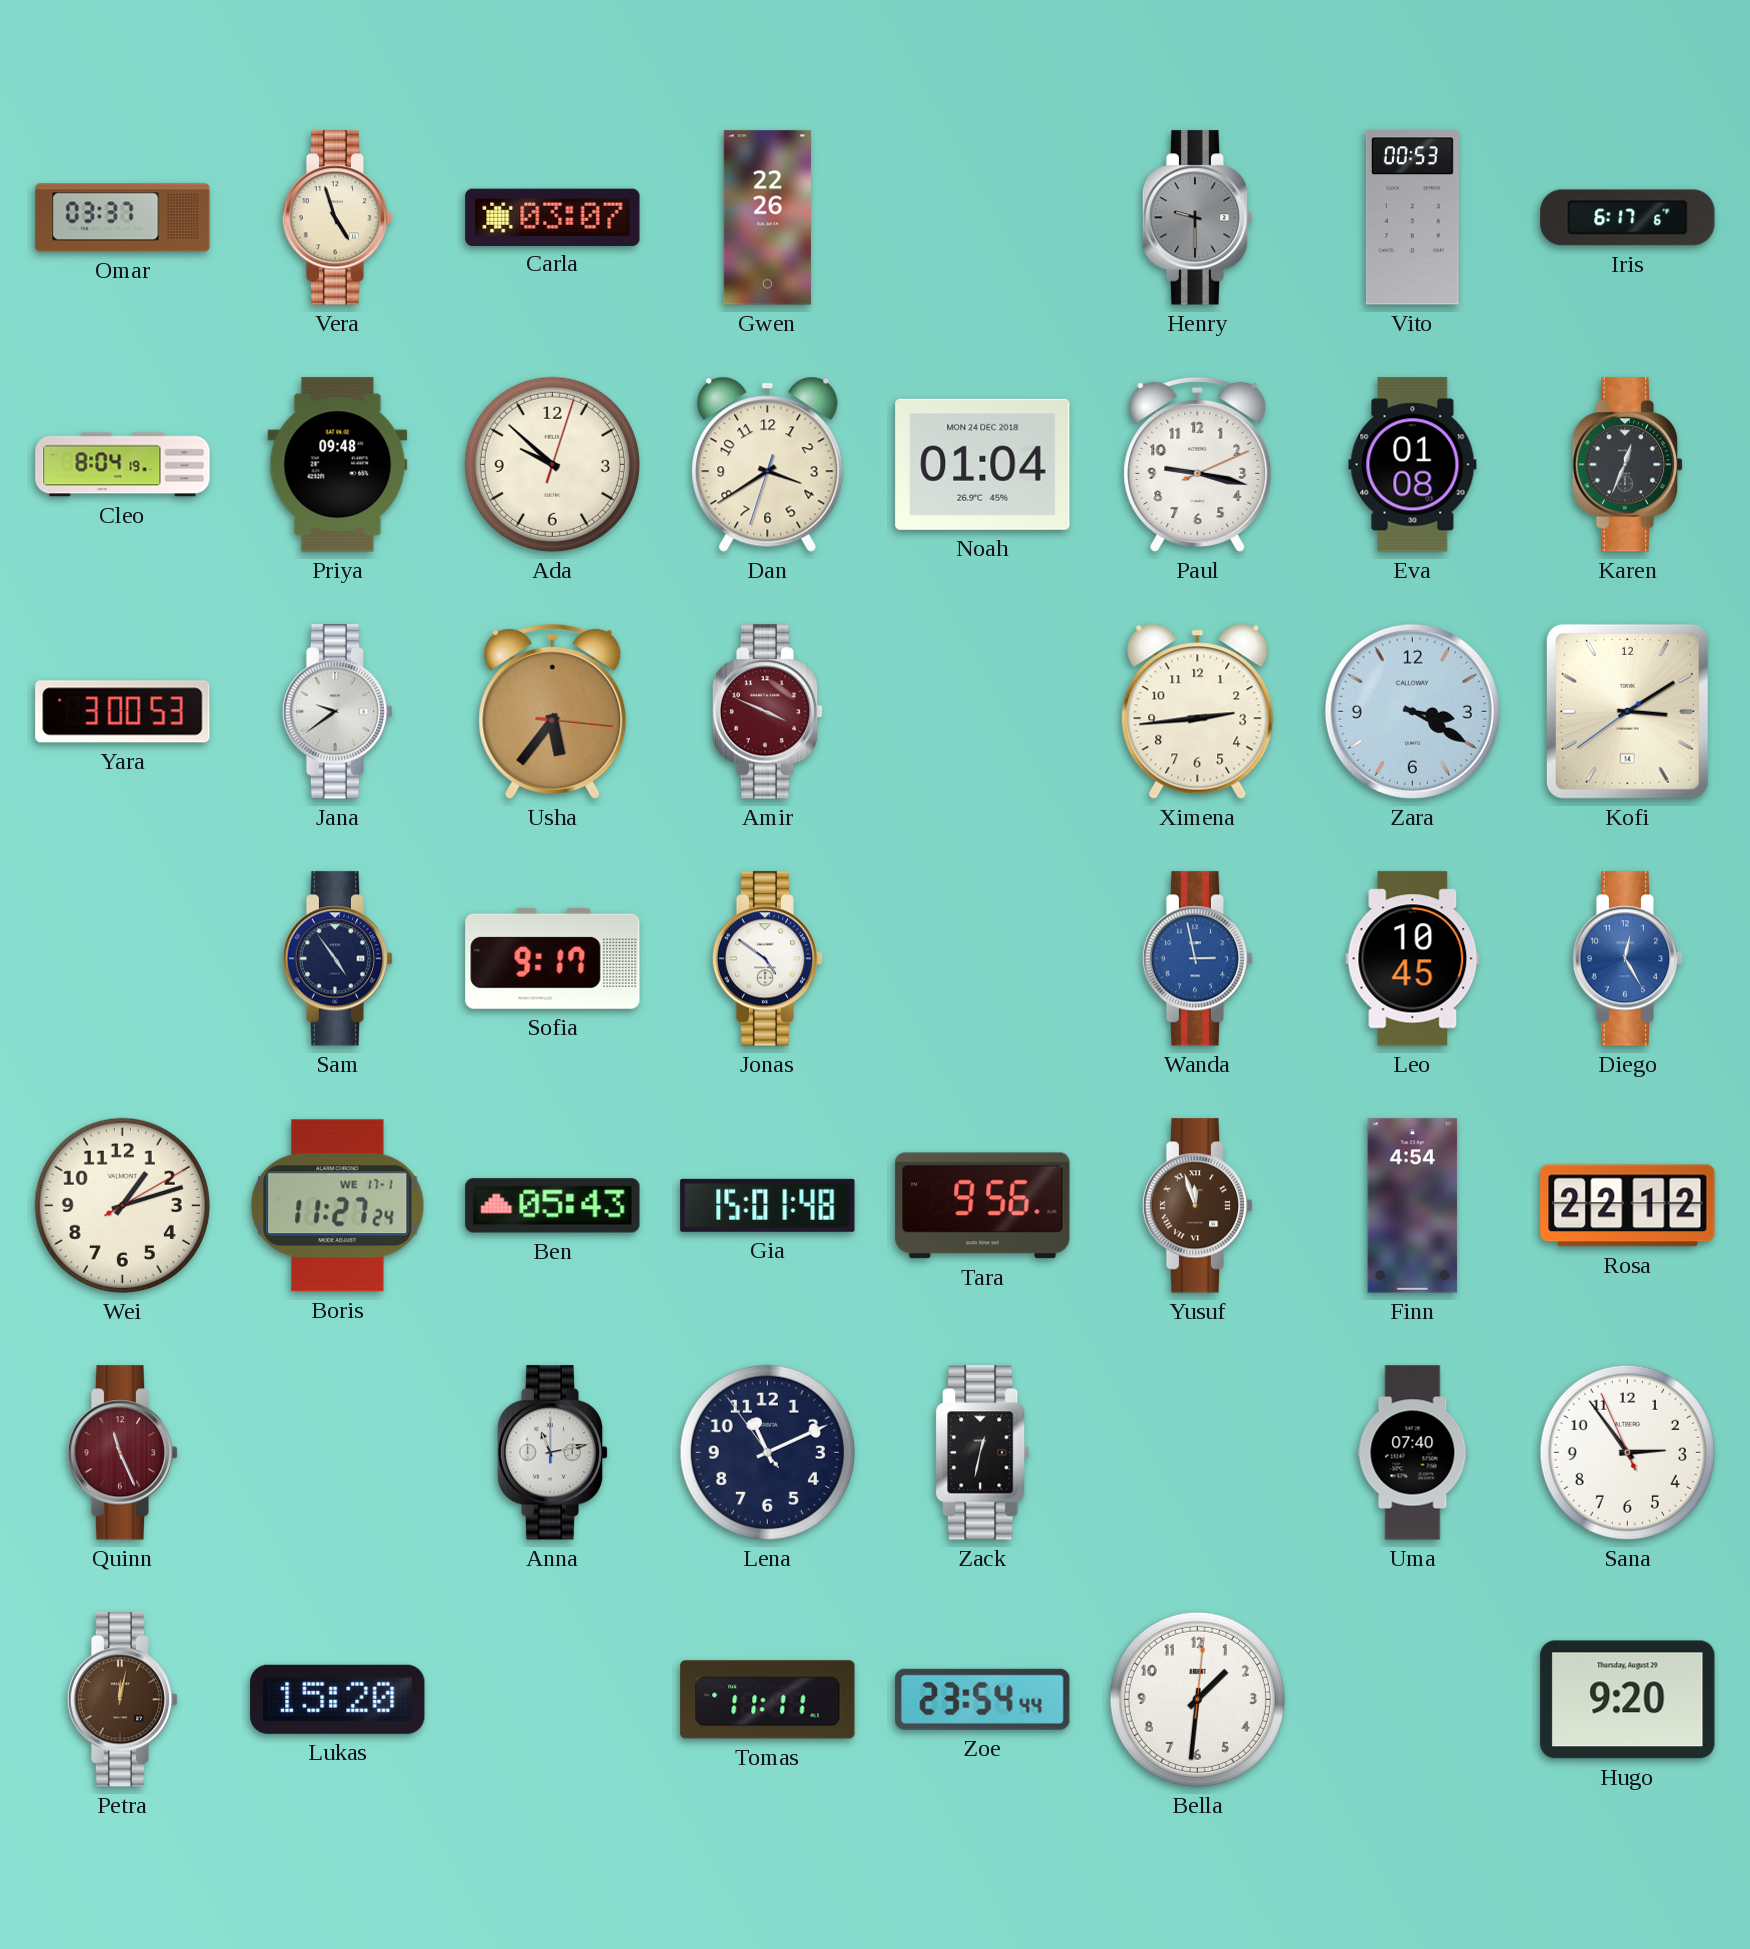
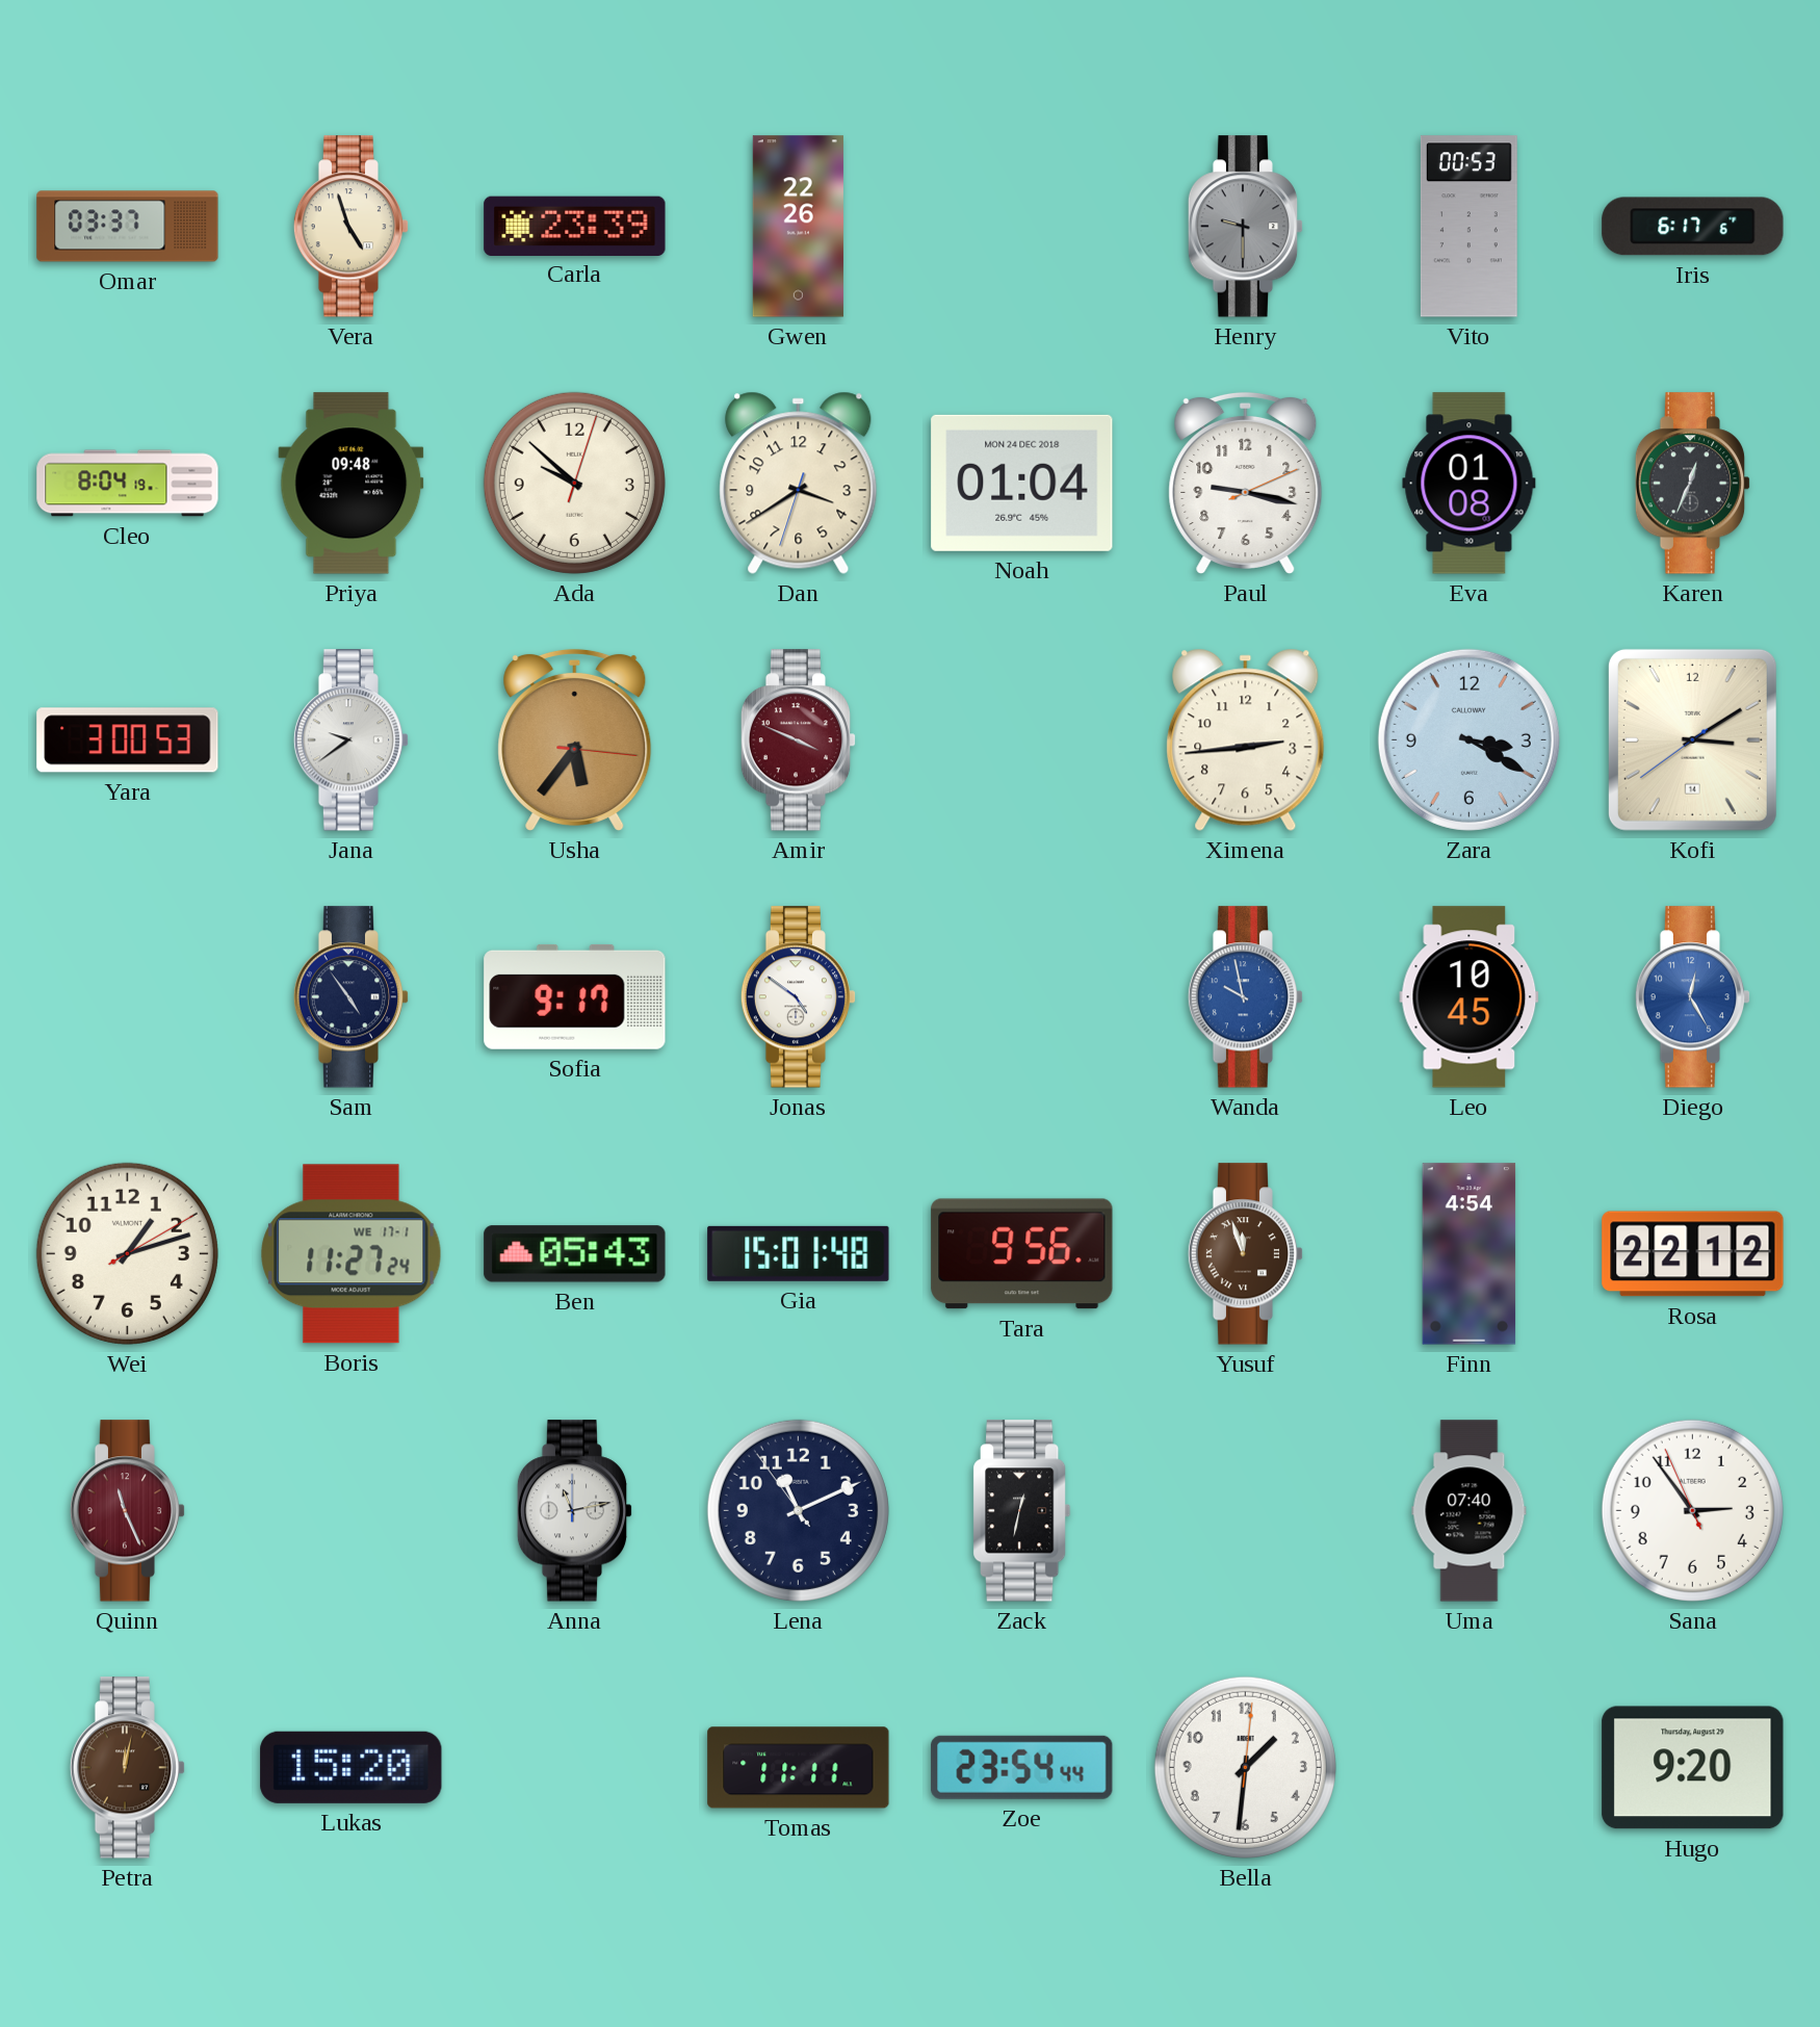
Carla: 03:07 -> 23:39
Wanda: 2:58 -> 9:58
